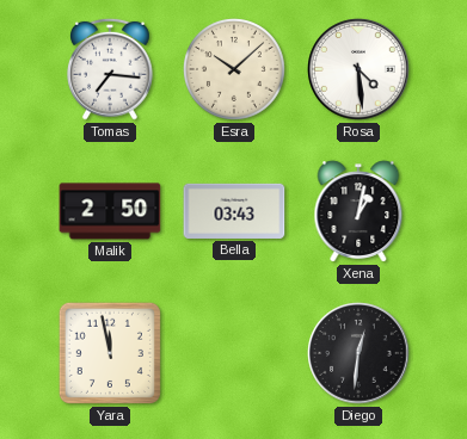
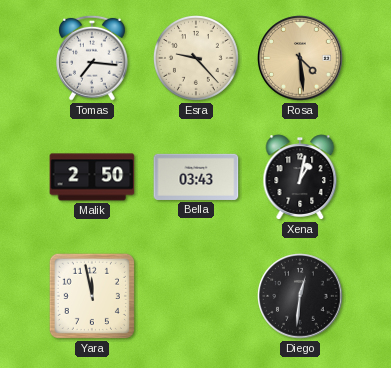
Esra: 10:08 -> 9:23
Rosa dial: white -> champagne
